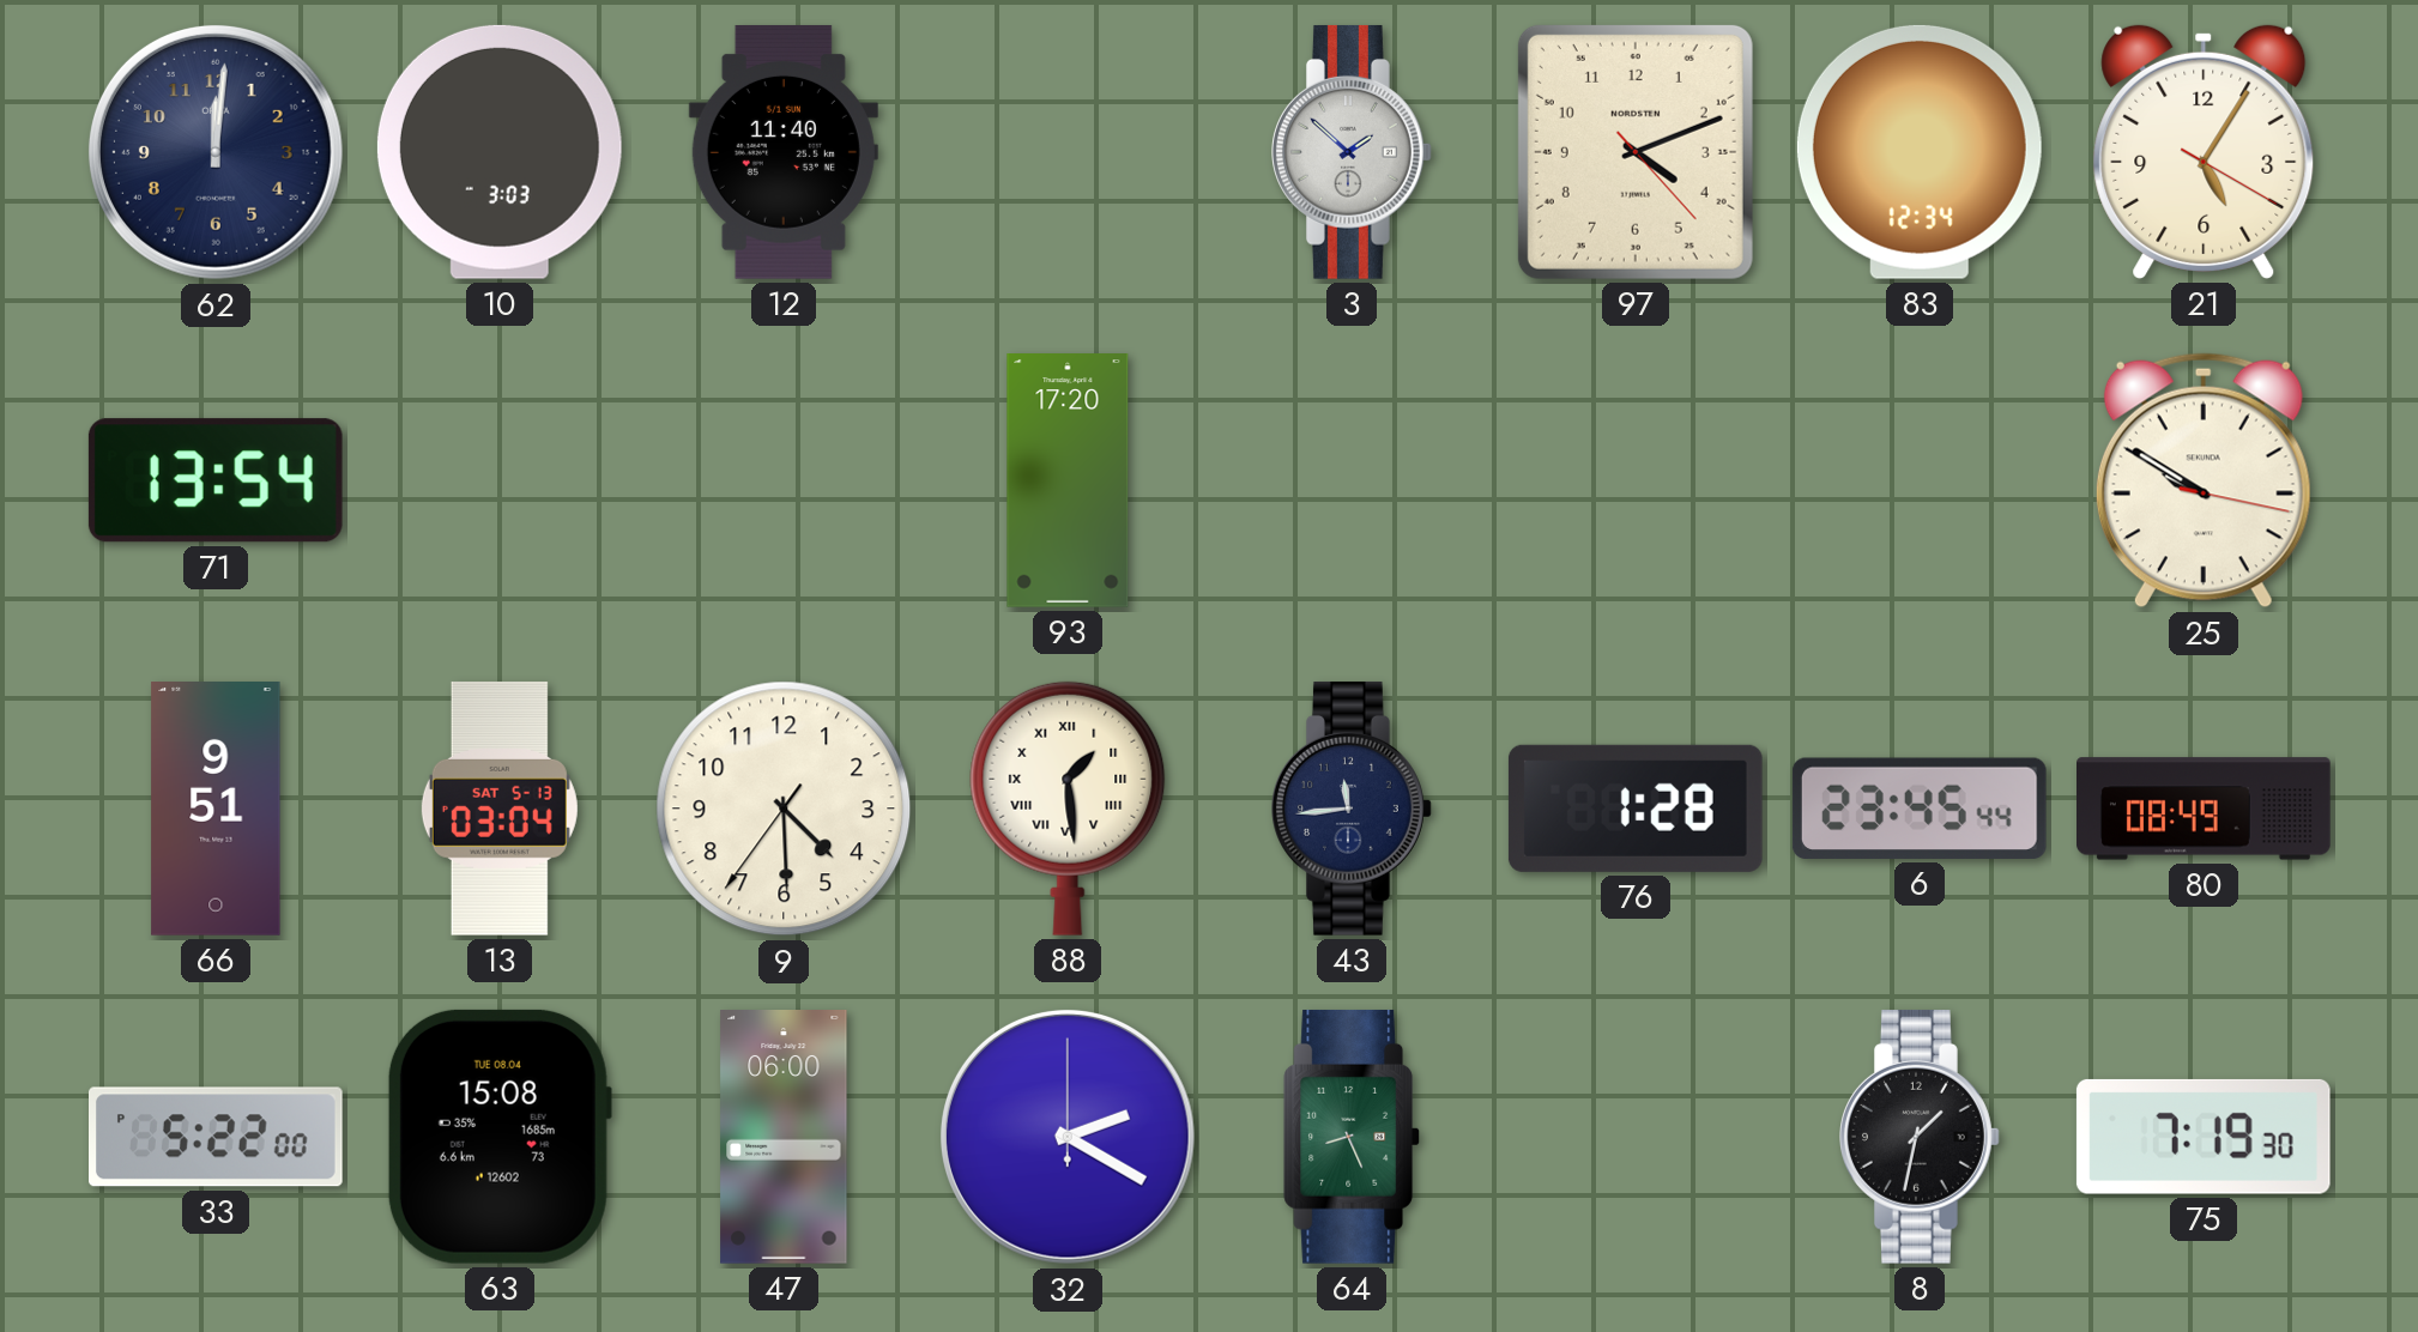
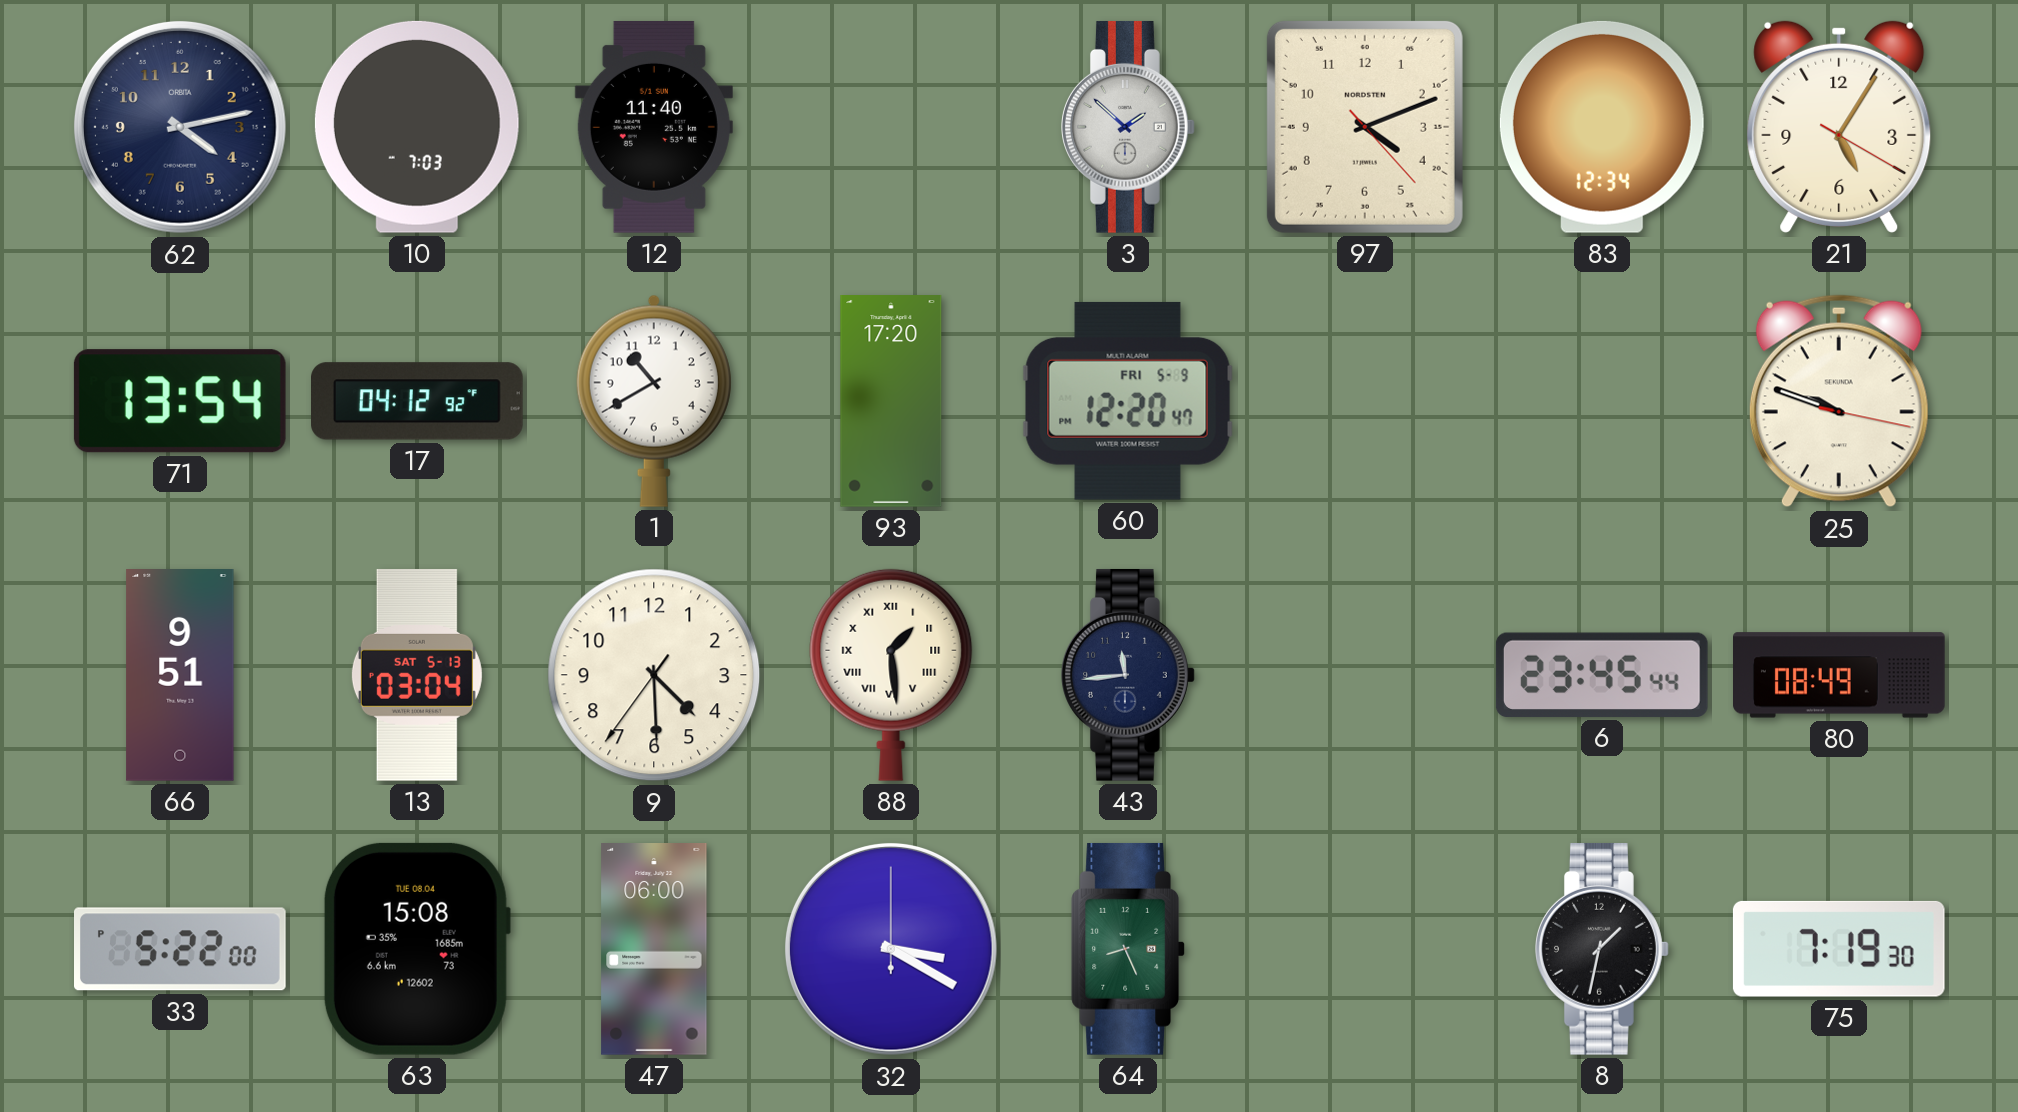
62: 12:01 -> 4:13
10: 3:03 -> 7:03
17: none -> 04:12
1: none -> 10:40
60: none -> 12:20
25: 9:50 -> 9:48
76: 1:28 -> none
32: 2:20 -> 3:20
